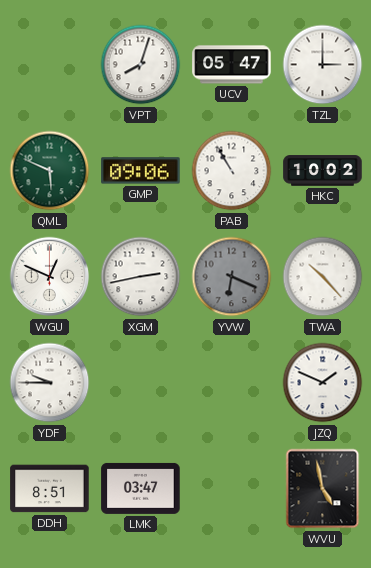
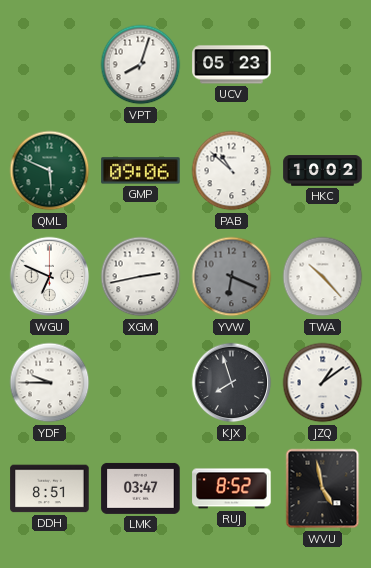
UCV: 05:47 -> 05:23
TZL: 3:00 -> none
PAB: 10:55 -> 10:52
WGU: 12:49 -> 6:49
KJX: none -> 7:57
JZQ: 1:49 -> 1:09
RUJ: none -> 8:52
